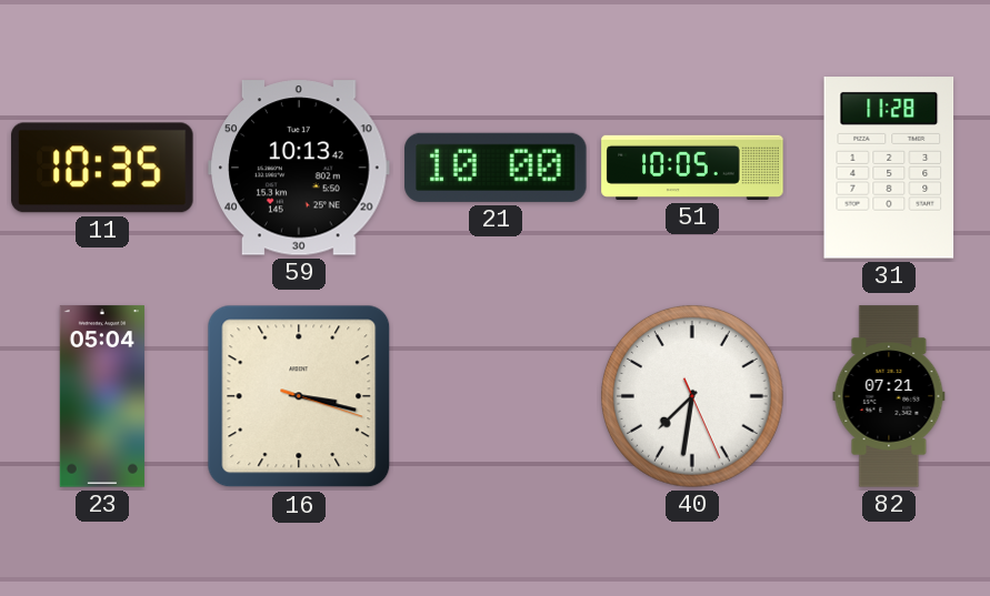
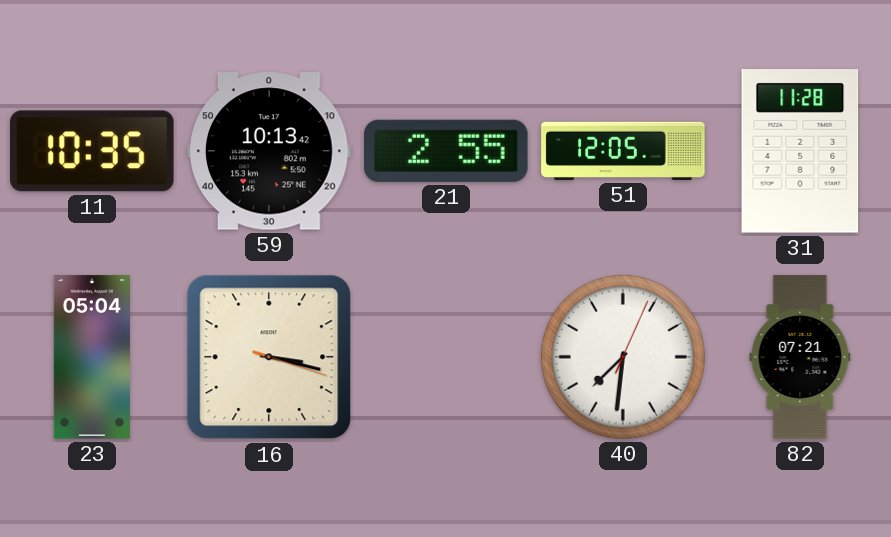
21: 10:00 -> 2:55
51: 10:05 -> 12:05
40: 7:31:26 -> 7:31:04
